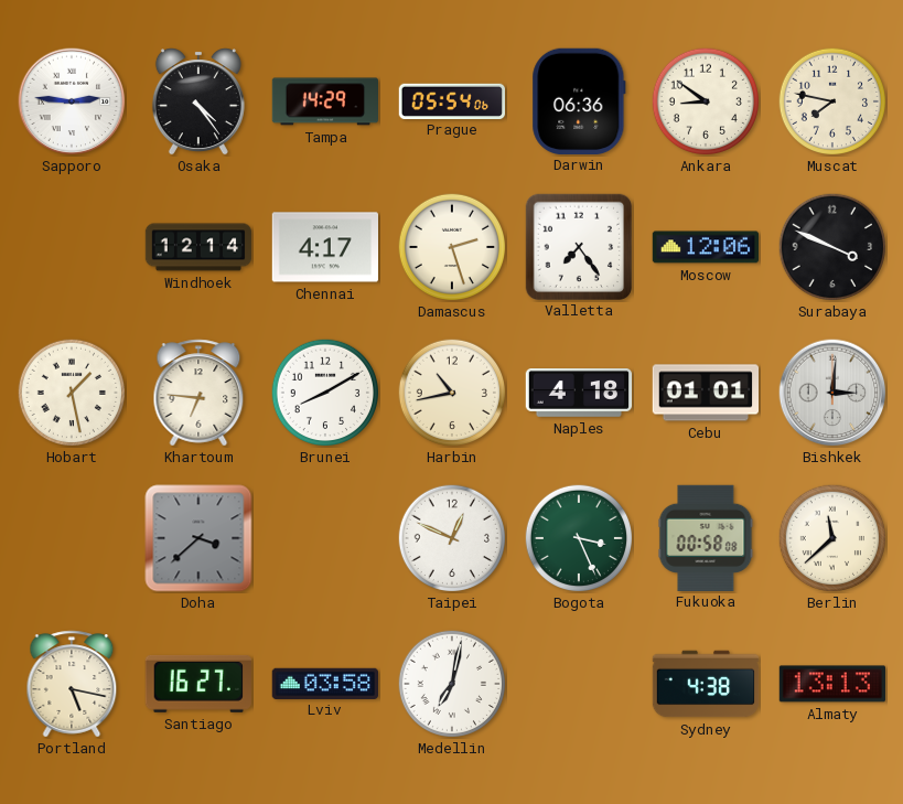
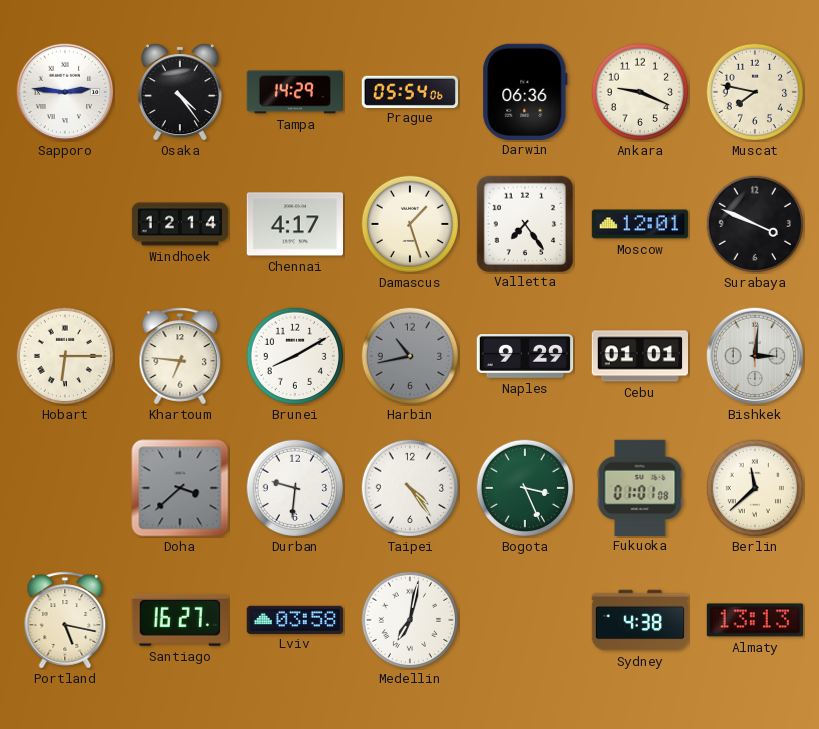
Ankara: 8:51 -> 9:19
Damascus: 2:27 -> 1:27
Moscow: 12:06 -> 12:01
Hobart: 1:28 -> 6:15
Harbin dial: cream -> grey
Naples: 4:18 -> 9:29
Durban: none -> 9:31
Taipei: 12:49 -> 4:24
Fukuoka: 00:58 -> 01:01
